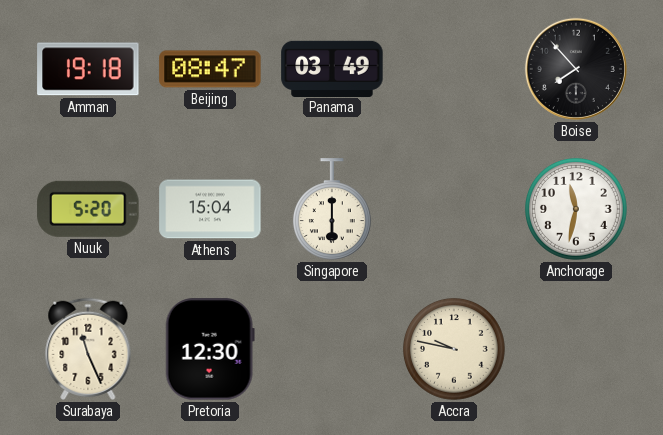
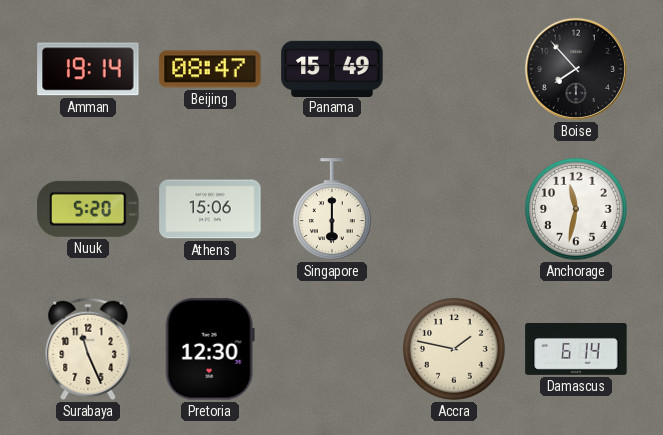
Amman: 19:18 -> 19:14
Panama: 03:49 -> 15:49
Athens: 15:04 -> 15:06
Accra: 9:47 -> 1:47
Damascus: none -> 6:14
